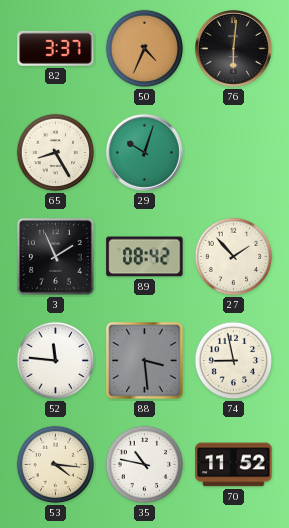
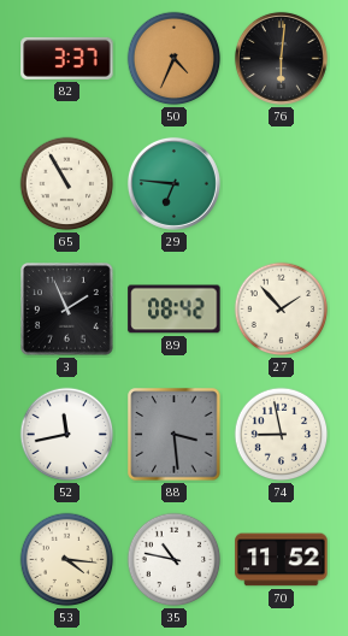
65: 8:25 -> 10:55
29: 10:03 -> 6:46
52: 11:46 -> 11:43
